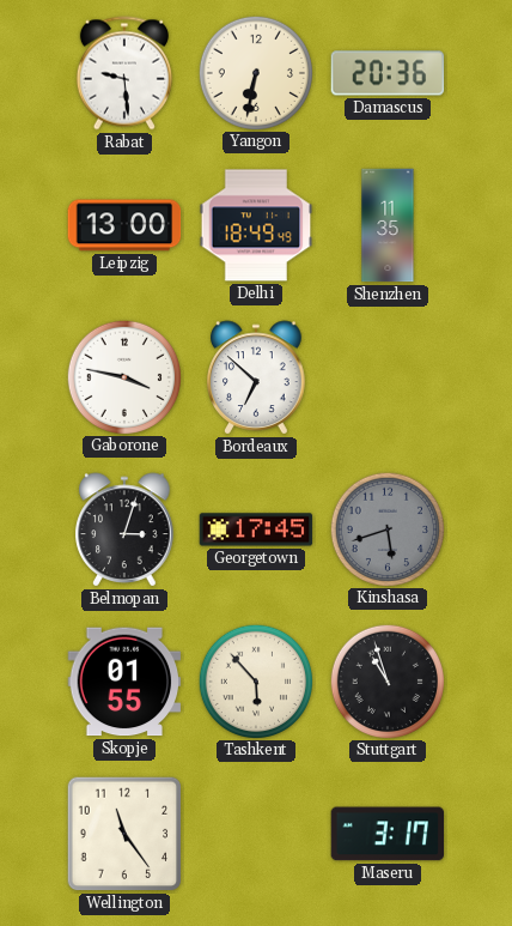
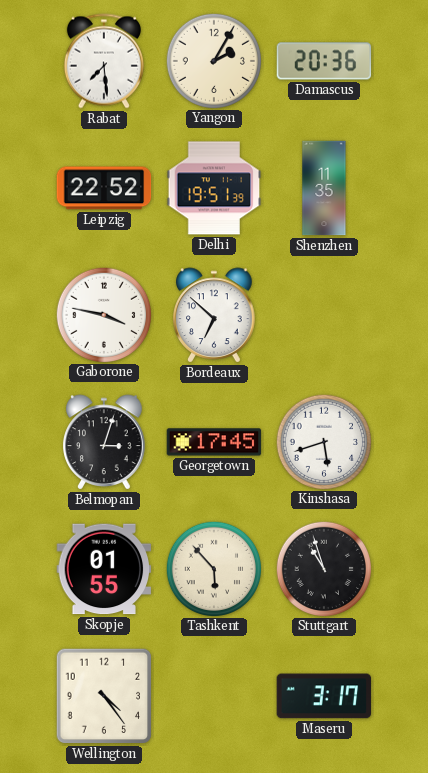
Rabat: 9:29 -> 7:29
Yangon: 6:32 -> 2:05
Leipzig: 13:00 -> 22:52
Delhi: 18:49 -> 19:51
Kinshasa dial: grey -> white
Wellington: 11:24 -> 4:24
